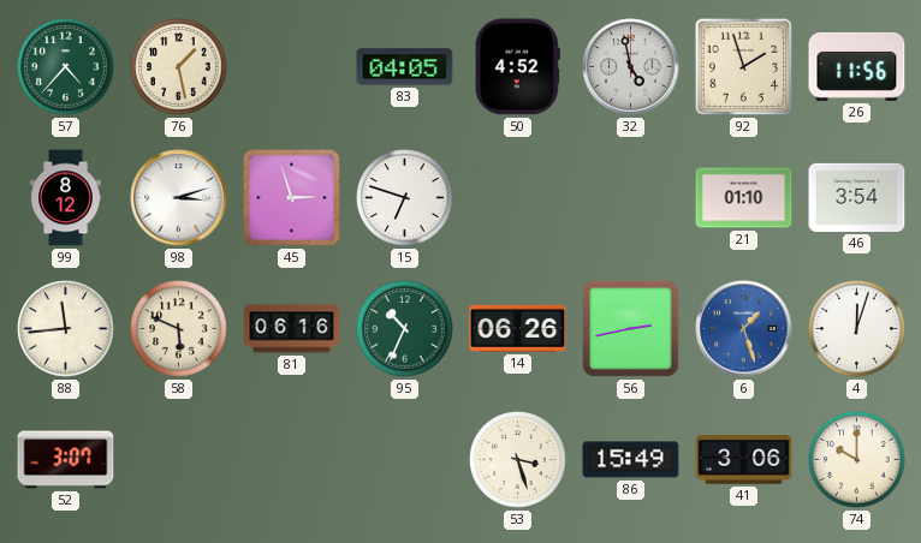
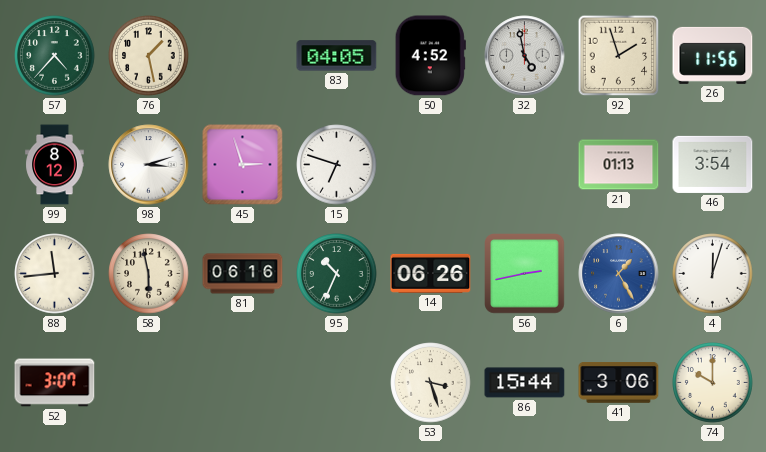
21: 01:10 -> 01:13
58: 5:49 -> 5:58
6: 1:27 -> 1:25
86: 15:49 -> 15:44
